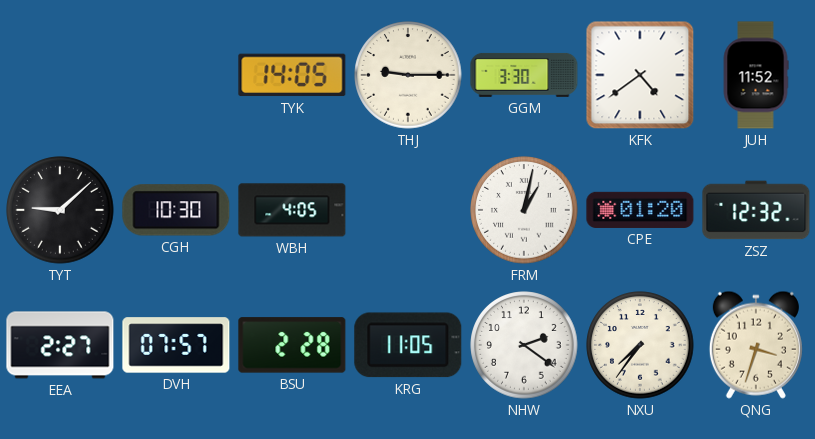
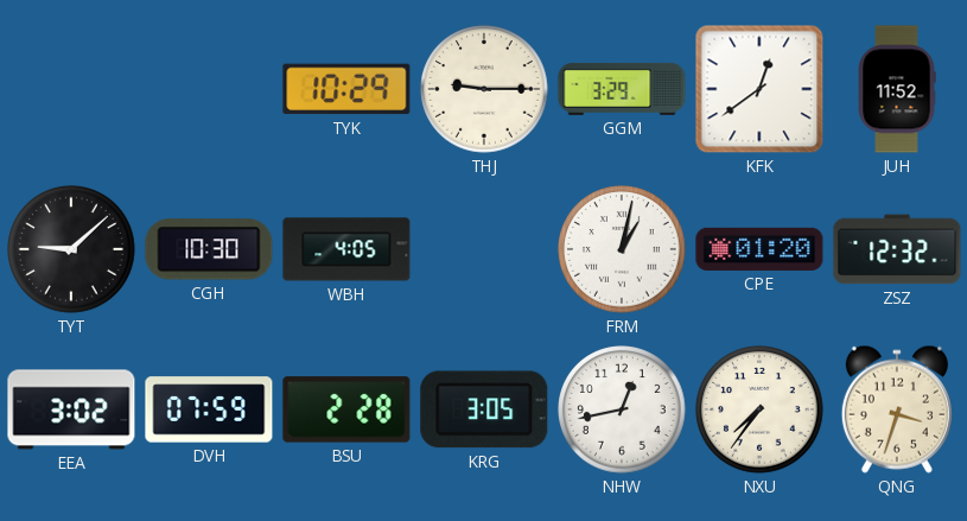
TYK: 14:05 -> 10:29
GGM: 3:30 -> 3:29
KFK: 4:39 -> 12:39
EEA: 2:27 -> 3:02
DVH: 07:57 -> 07:59
KRG: 11:05 -> 3:05
NHW: 2:21 -> 12:43
